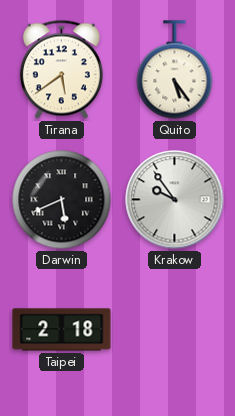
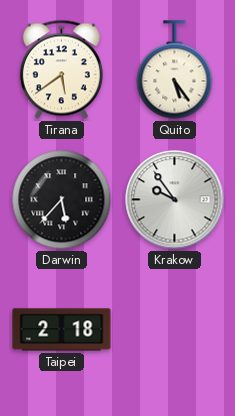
Darwin: 5:41 -> 5:37
